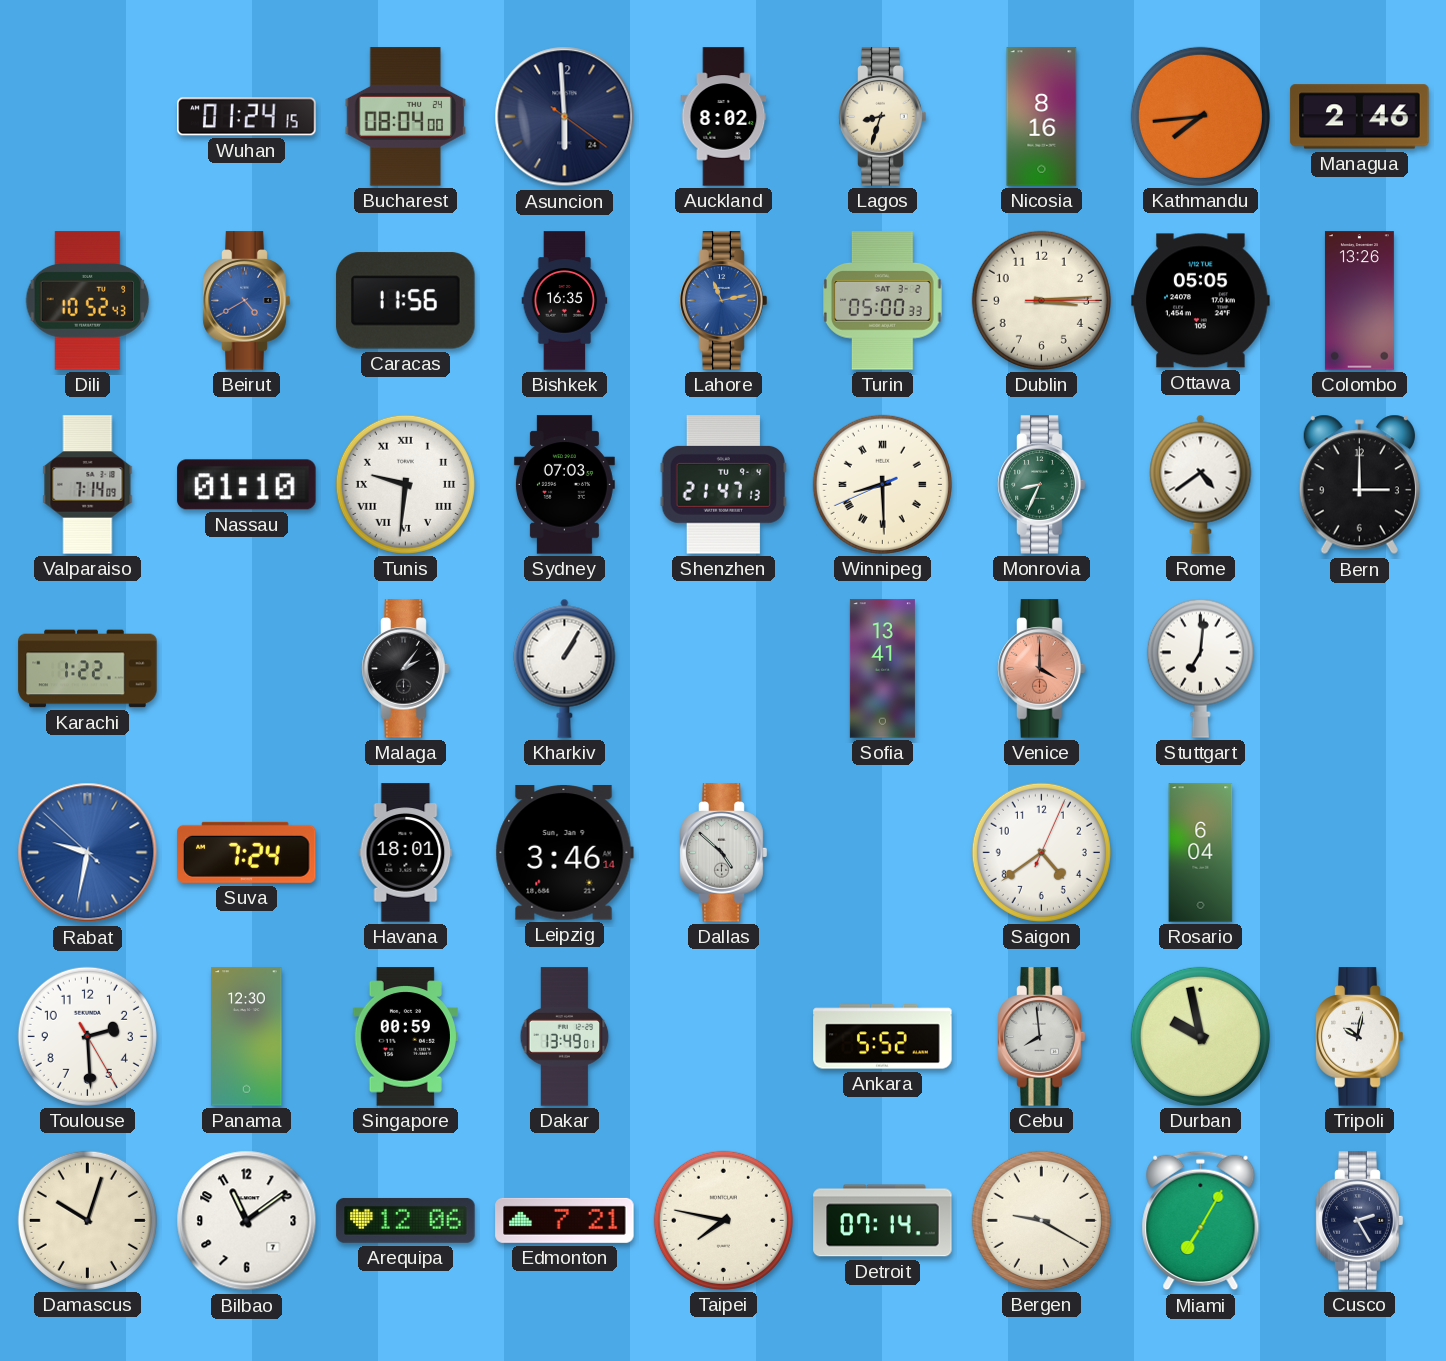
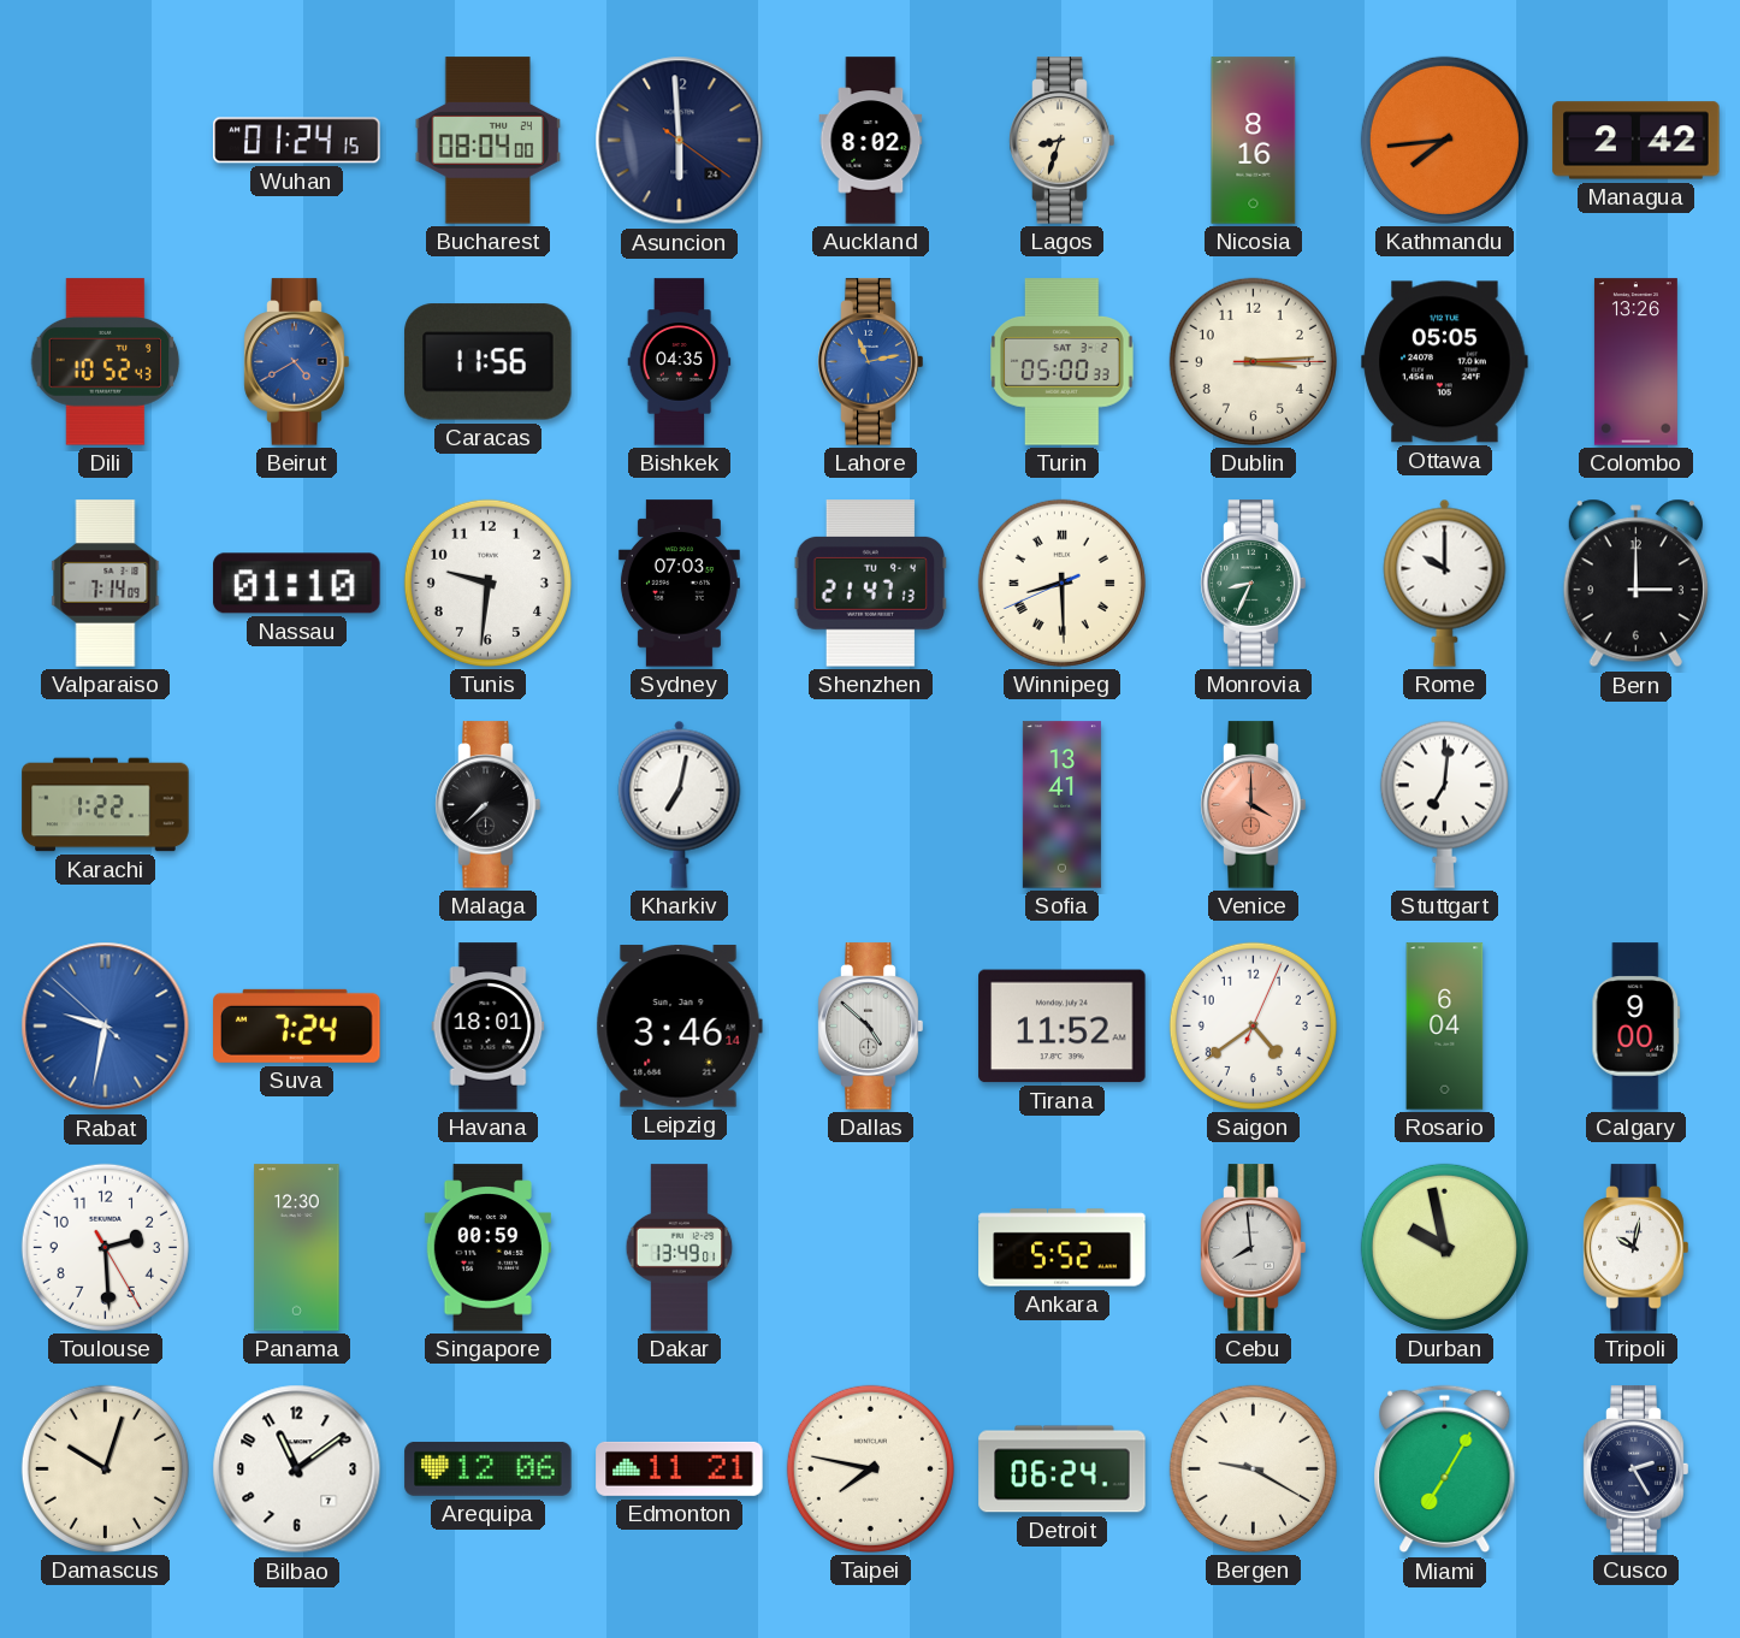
Managua: 2:46 -> 2:42
Bishkek: 16:35 -> 04:35
Tunis numerals: Roman -> Arabic
Rome: 4:39 -> 10:00
Malaga: 2:06 -> 7:38
Kharkiv: 1:05 -> 7:02
Tirana: none -> 11:52
Calgary: none -> 9:00
Edmonton: 7:21 -> 11:21
Detroit: 07:14 -> 06:24
